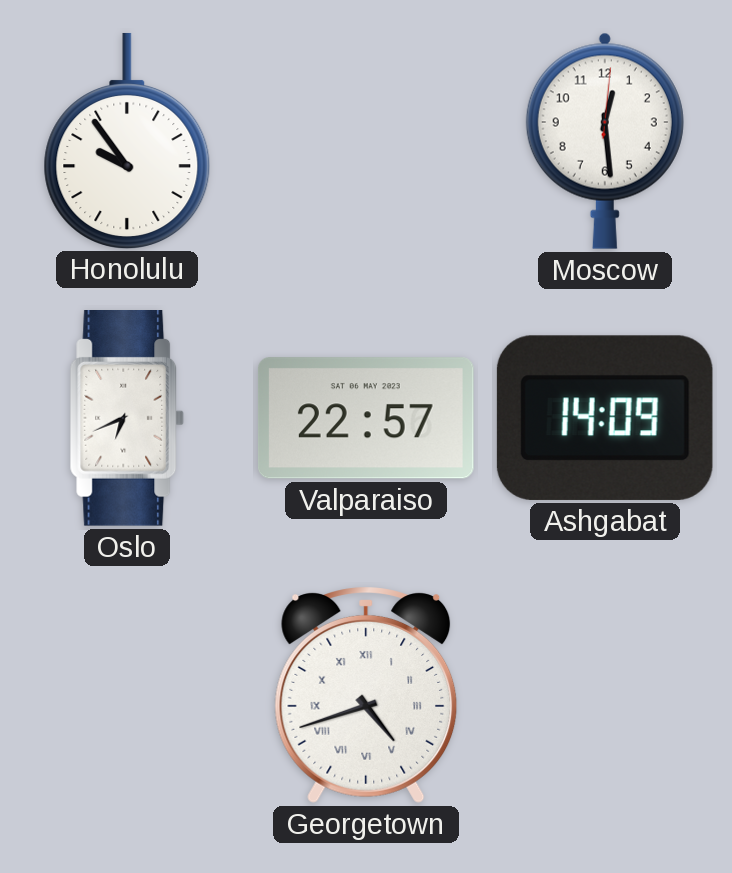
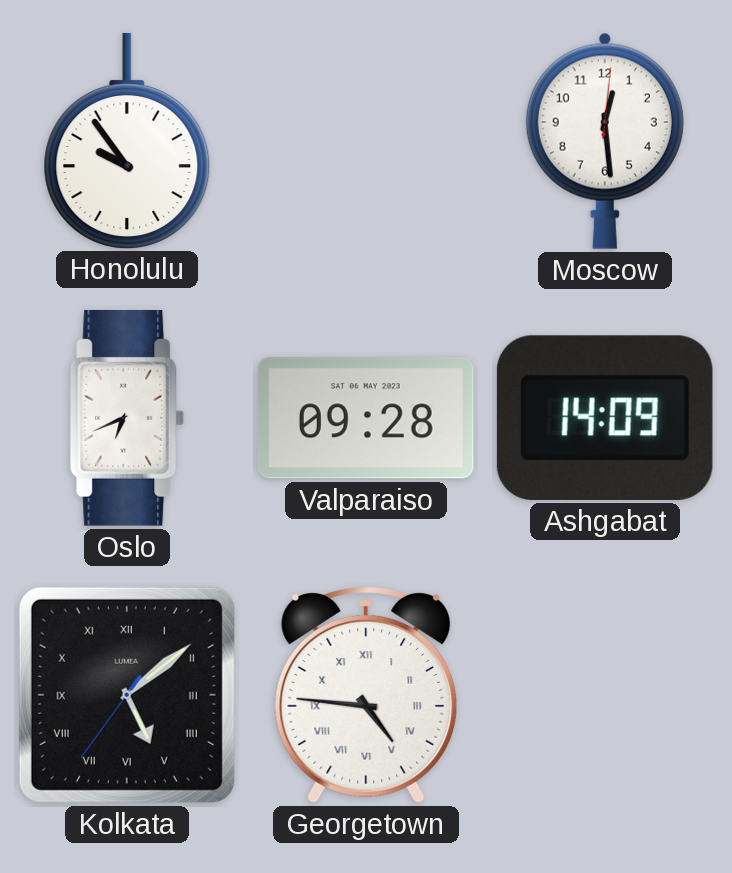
Valparaiso: 22:57 -> 09:28
Kolkata: none -> 5:08
Georgetown: 4:42 -> 4:46
